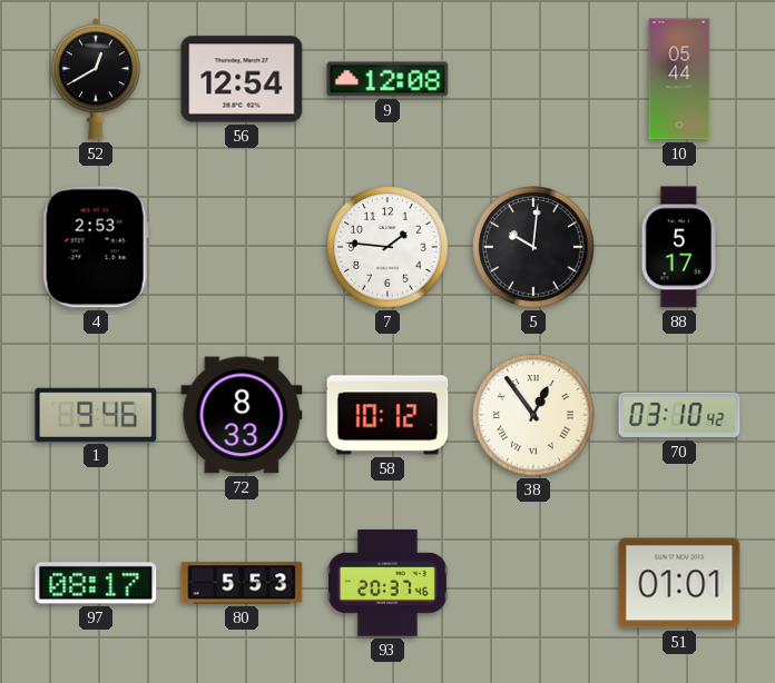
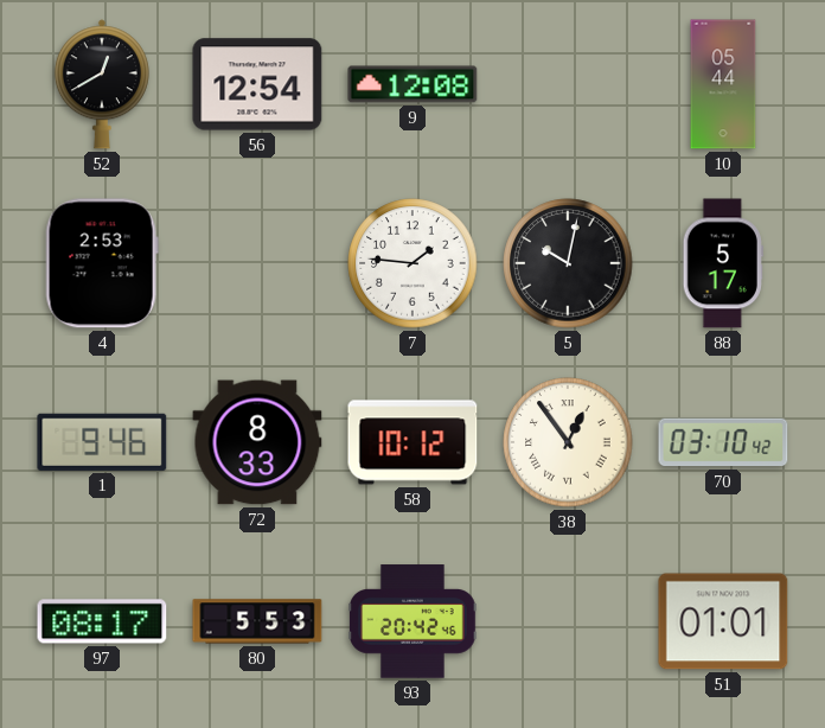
5: 10:01 -> 10:02
93: 20:37 -> 20:42
